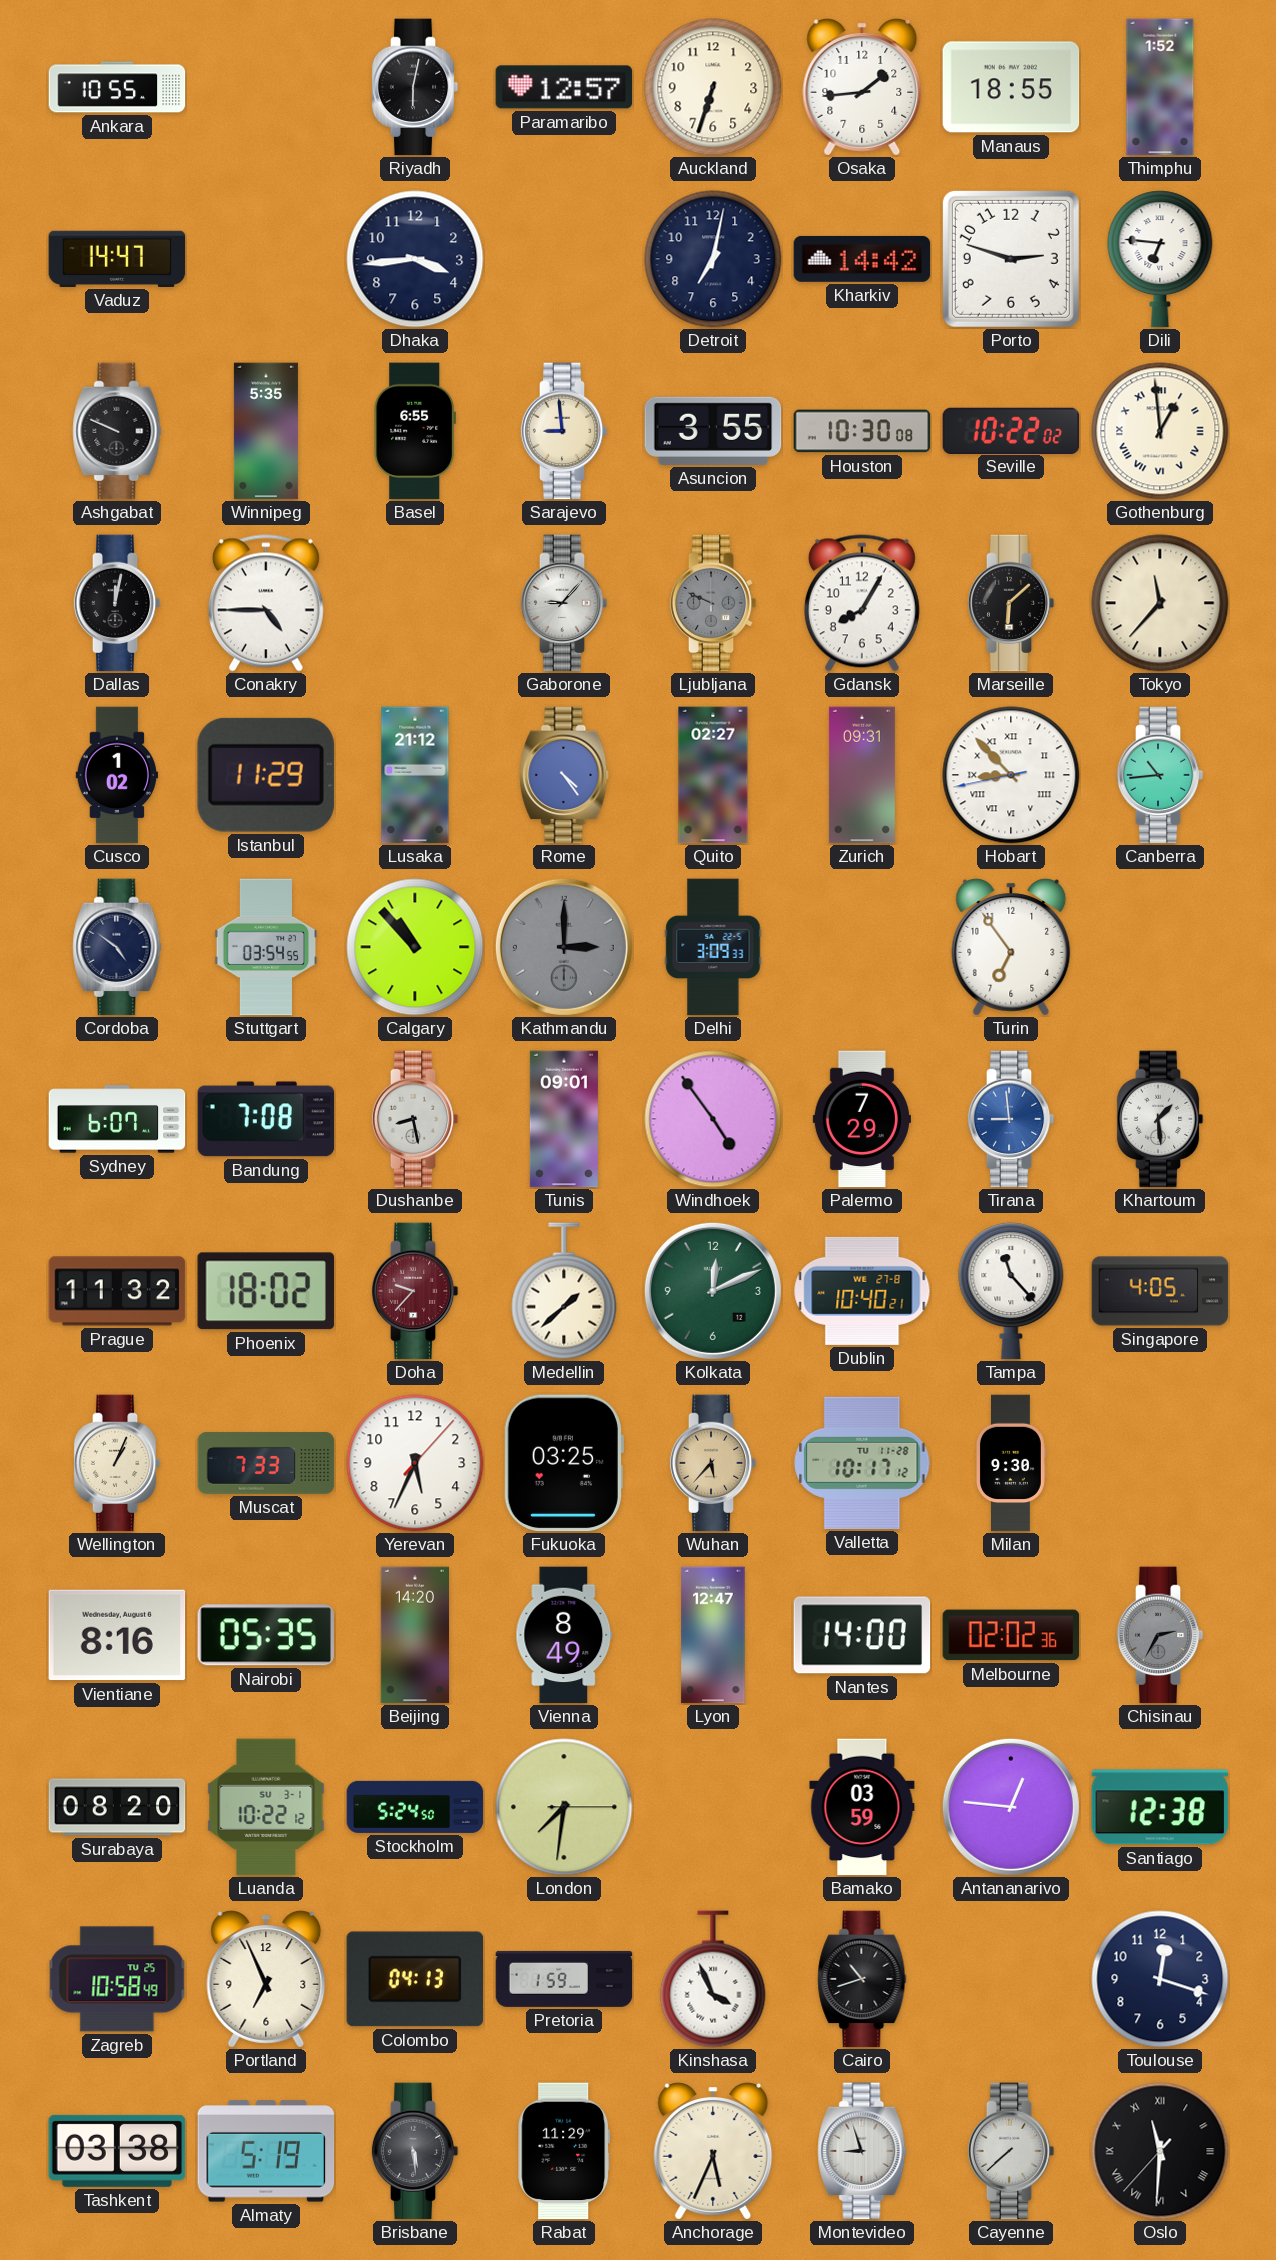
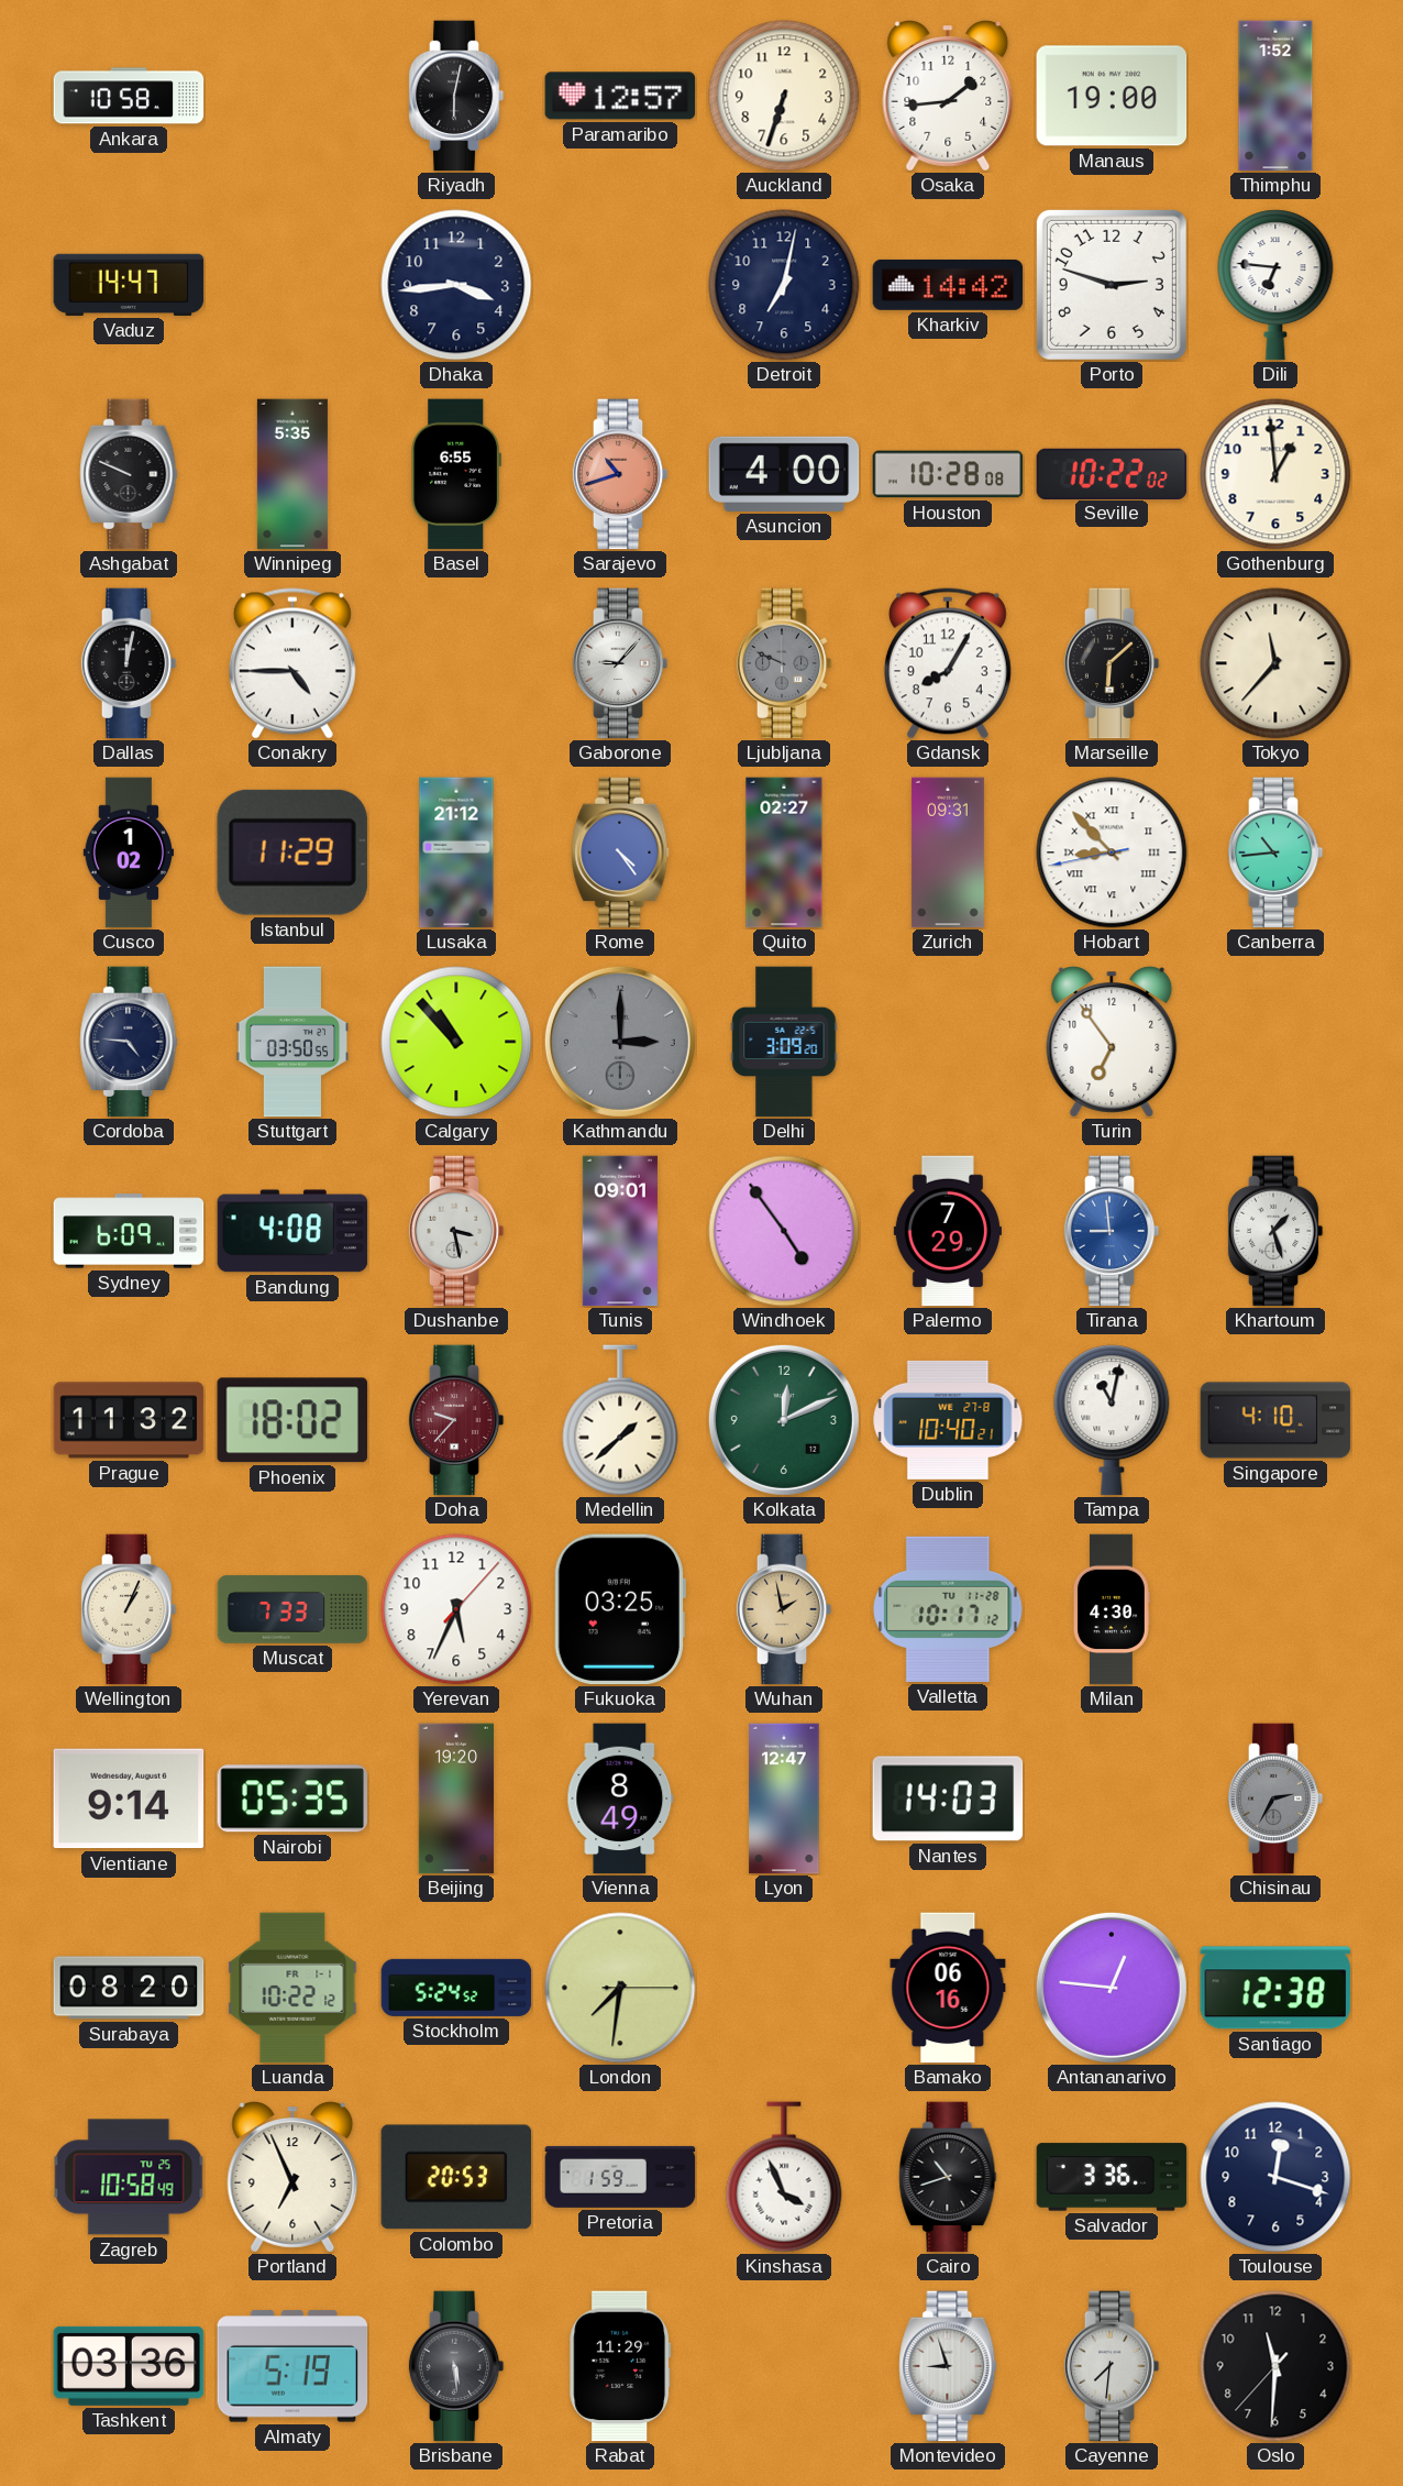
Ankara: 10:55 -> 10:58
Manaus: 18:55 -> 19:00
Sarajevo: 8:59 -> 10:42
Sarajevo dial: cream -> salmon
Asuncion: 3:55 -> 4:00
Houston: 10:30 -> 10:28
Gothenburg numerals: Roman -> Arabic
Cordoba: 4:51 -> 4:46
Stuttgart: 03:54 -> 03:50
Delhi: 3:09:33 -> 3:09:20
Sydney: 6:07 -> 6:09
Bandung: 7:08 -> 4:08
Dushanbe: 8:28 -> 3:28
Khartoum: 1:29 -> 1:27
Tampa: 11:23 -> 11:02
Singapore: 4:05 -> 4:10
Wuhan: 5:37 -> 1:58
Milan: 9:30 -> 4:30
Vientiane: 8:16 -> 9:14
Beijing: 14:20 -> 19:20
Nantes: 14:00 -> 14:03
Melbourne: 02:02 -> none
Luanda date: SU 3-1 -> FR 1-1
Stockholm: 5:24:50 -> 5:24:52
Bamako: 03:59 -> 06:16
Colombo: 04:13 -> 20:53
Salvador: none -> 3:36
Tashkent: 03:38 -> 03:36
Anchorage: 5:34 -> none
Cayenne: 7:38 -> 7:31
Oslo numerals: Roman -> Arabic
